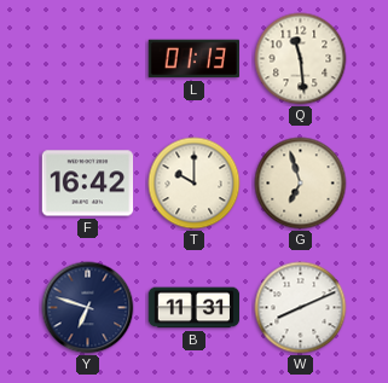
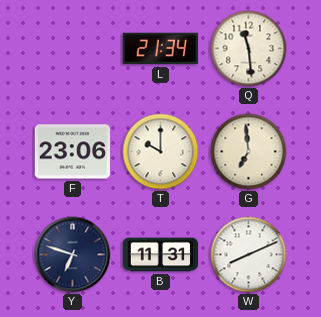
L: 01:13 -> 21:34
F: 16:42 -> 23:06
G: 6:57 -> 6:59
